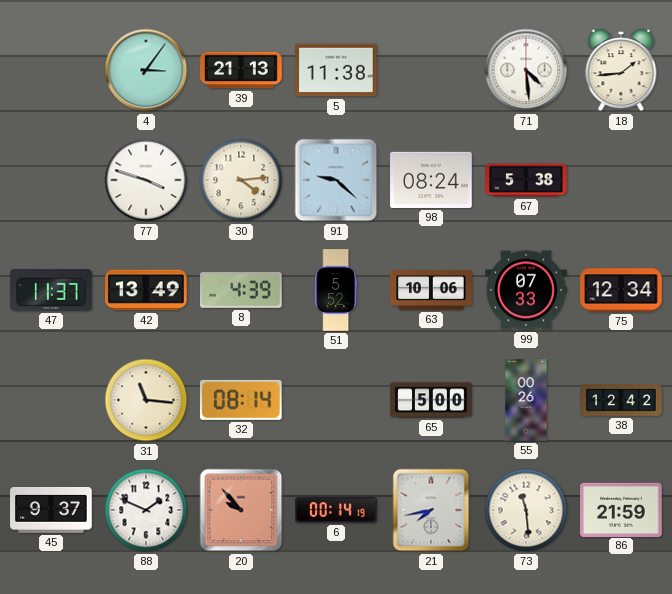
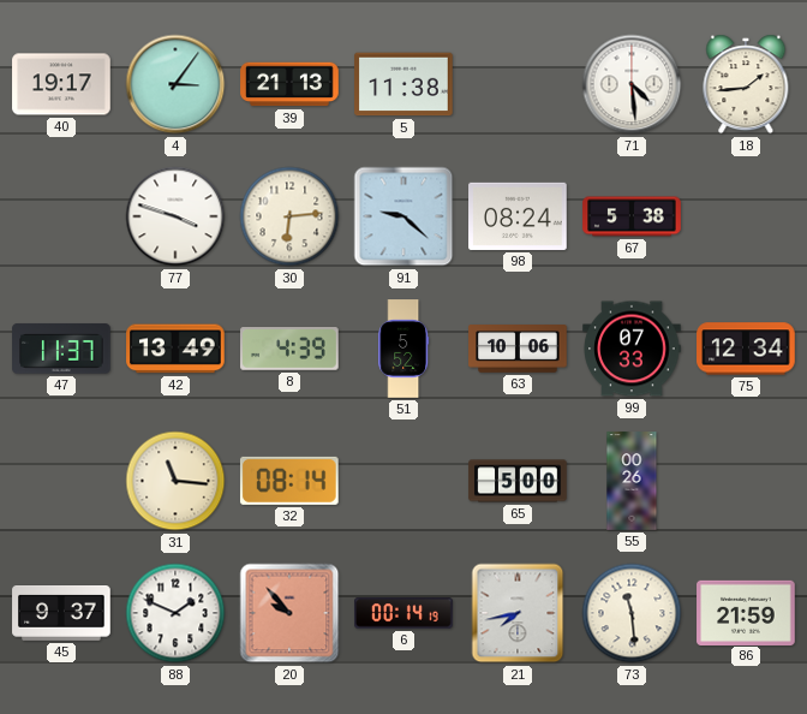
40: none -> 19:17
30: 4:14 -> 6:14
38: 12:42 -> none
